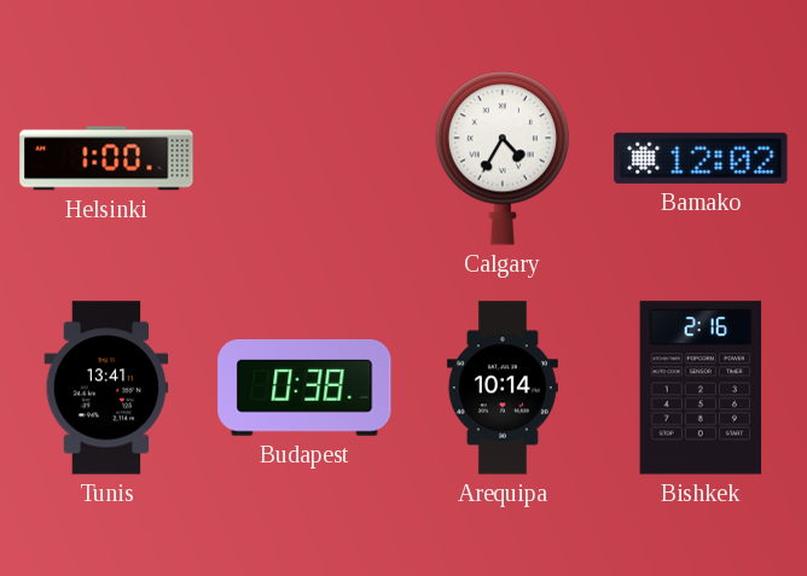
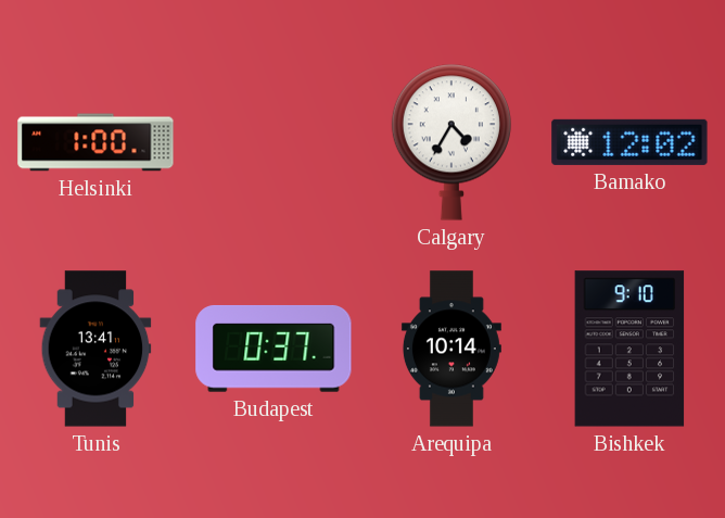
Budapest: 0:38 -> 0:37
Bishkek: 2:16 -> 9:10
